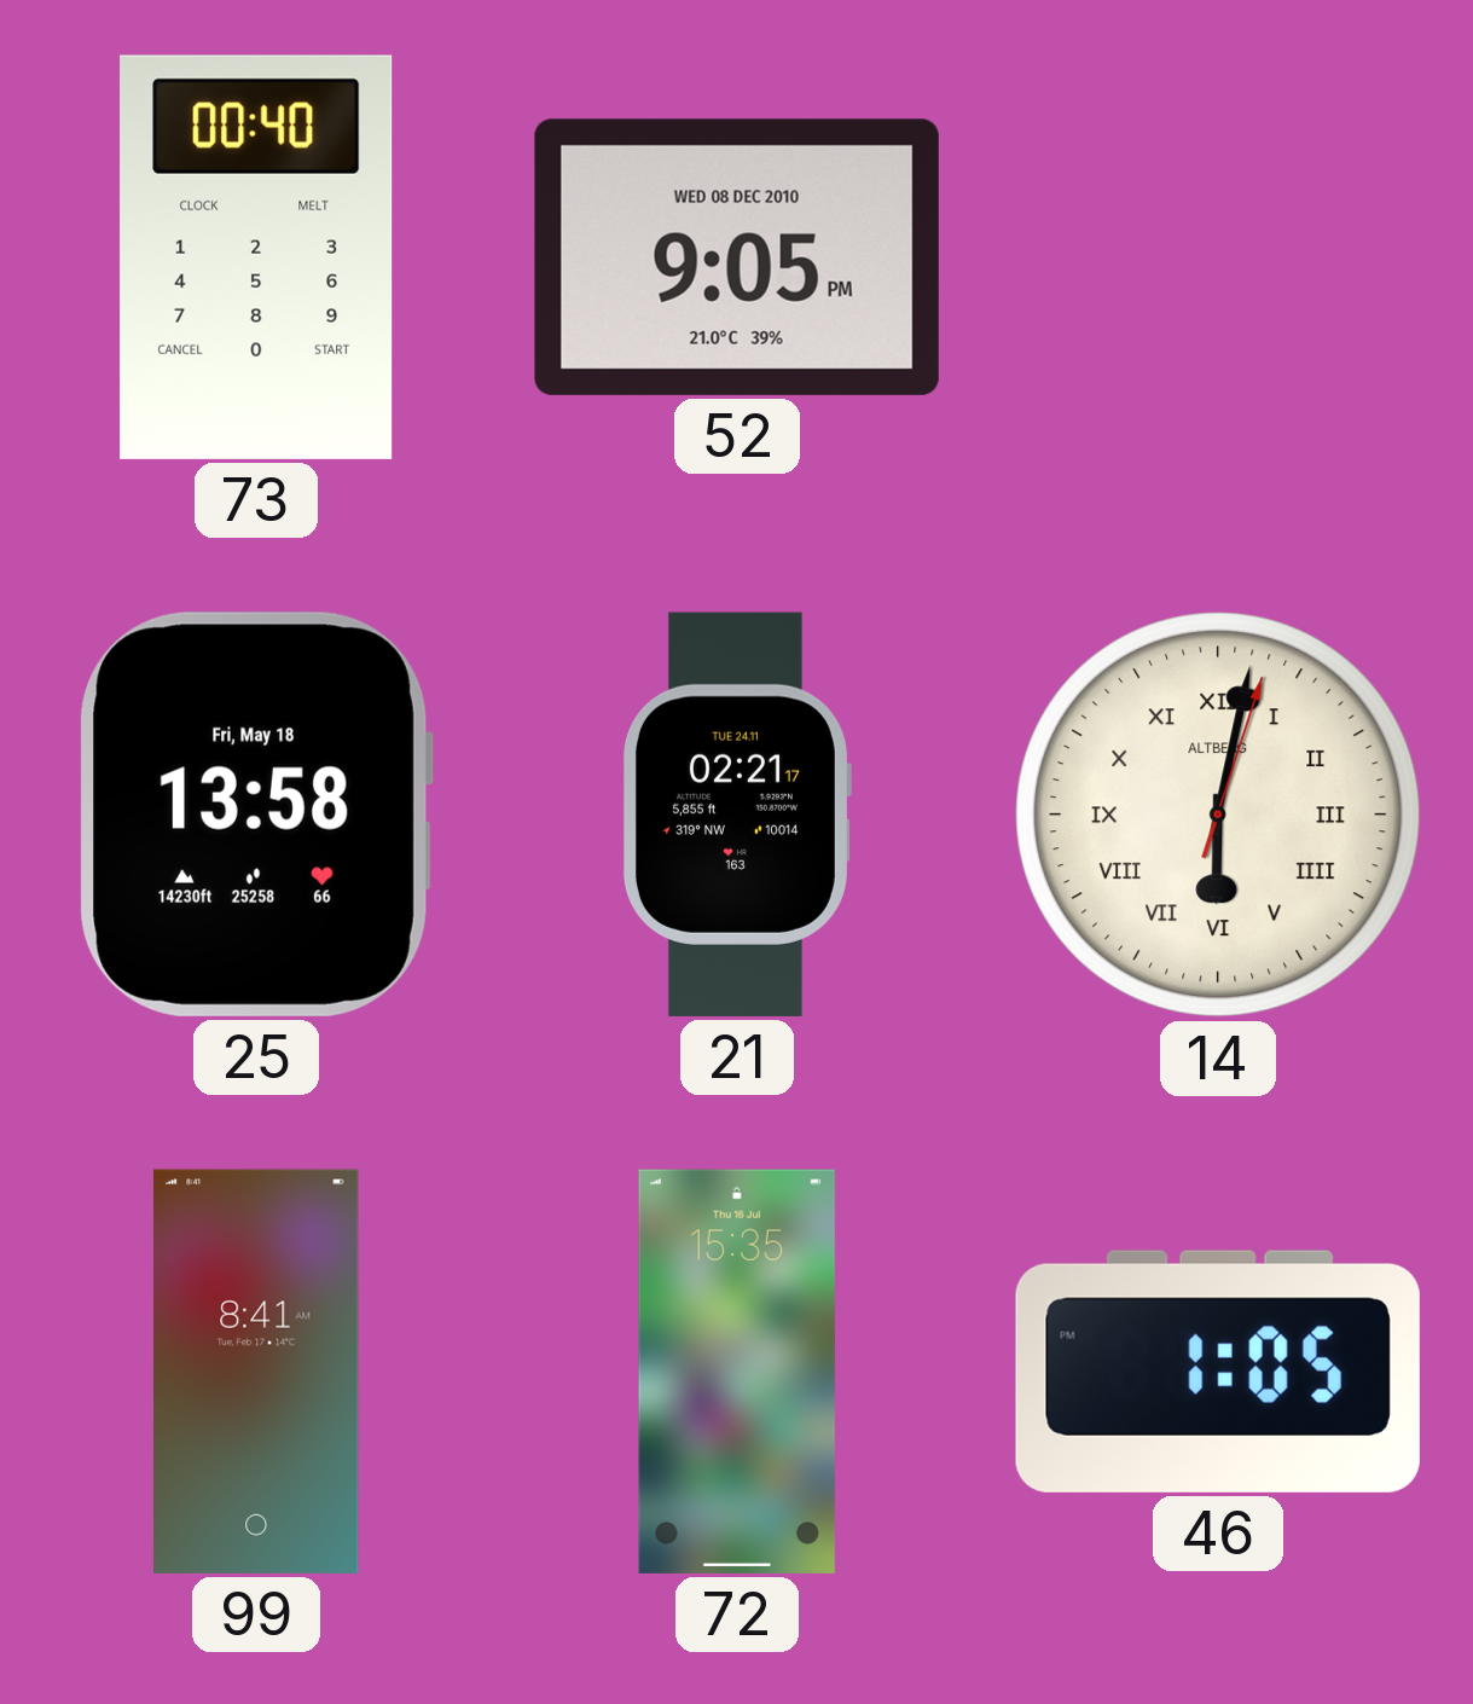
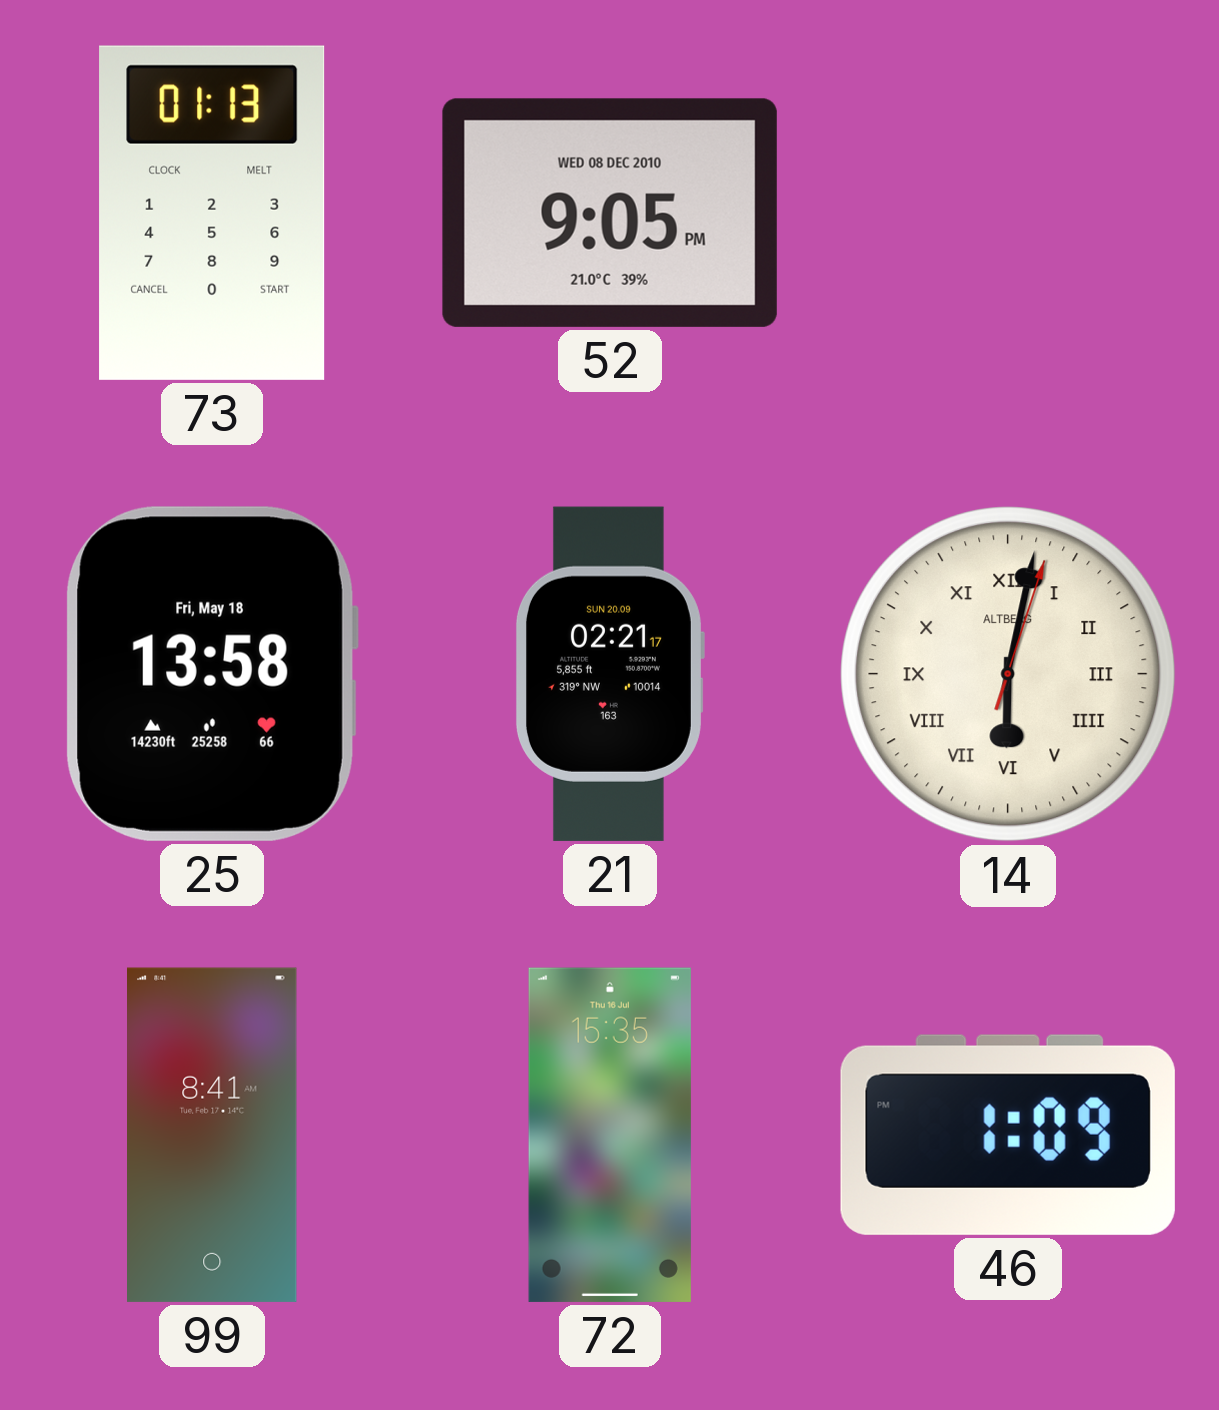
73: 00:40 -> 01:13
21 date: TUE 24.11 -> SUN 20.09
46: 1:05 -> 1:09
